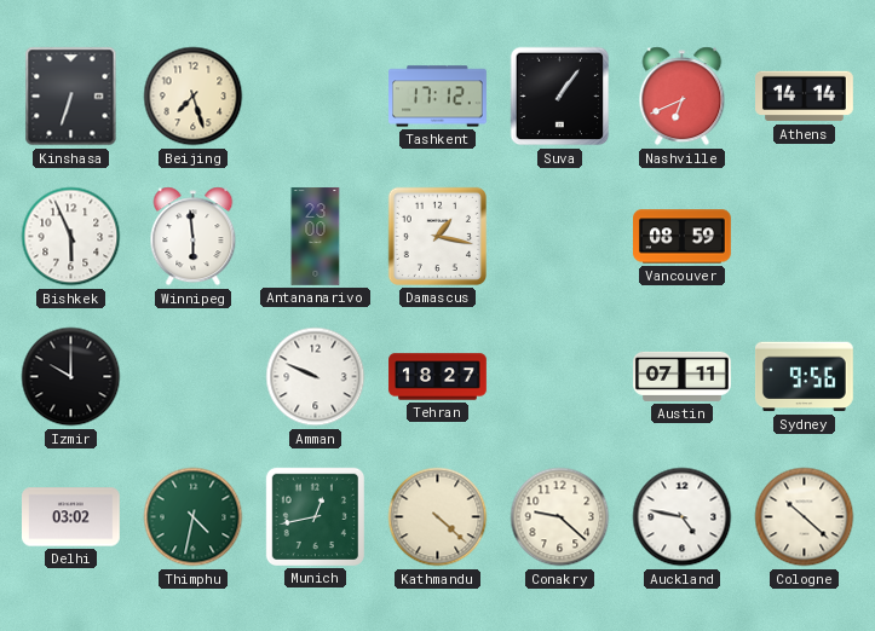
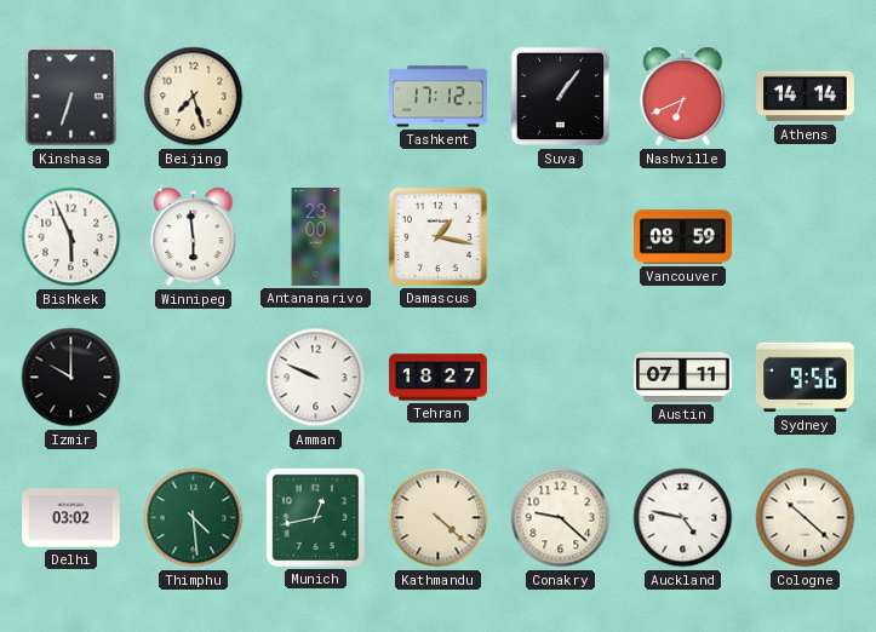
Thimphu: 4:32 -> 4:29
